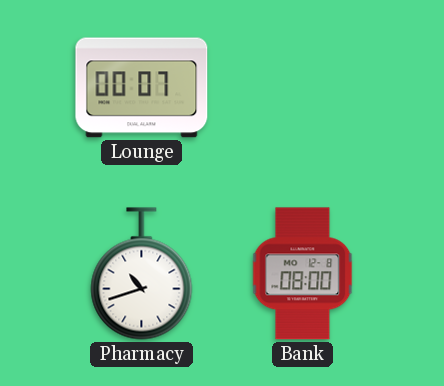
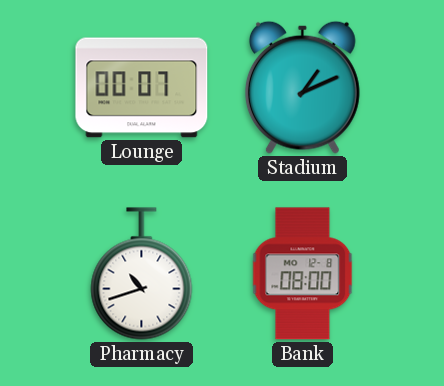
Stadium: none -> 1:11
